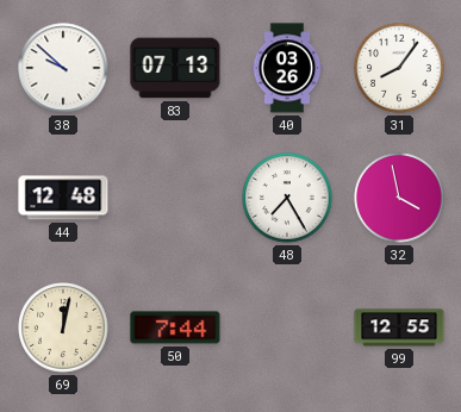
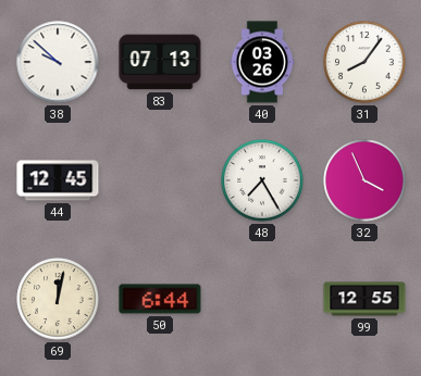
44: 12:48 -> 12:45
32: 3:58 -> 3:56
50: 7:44 -> 6:44
